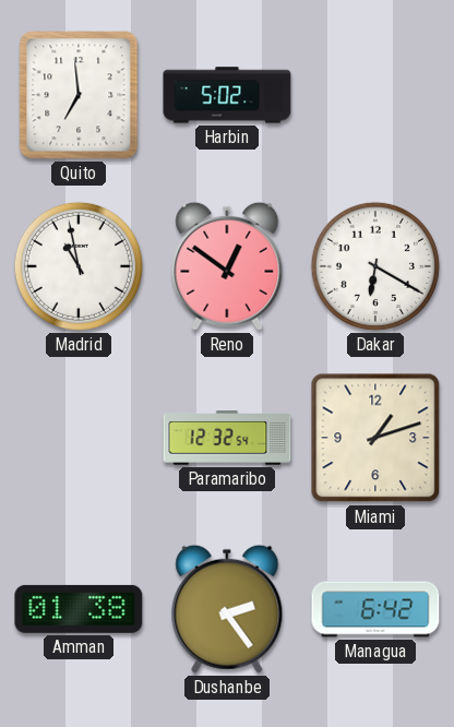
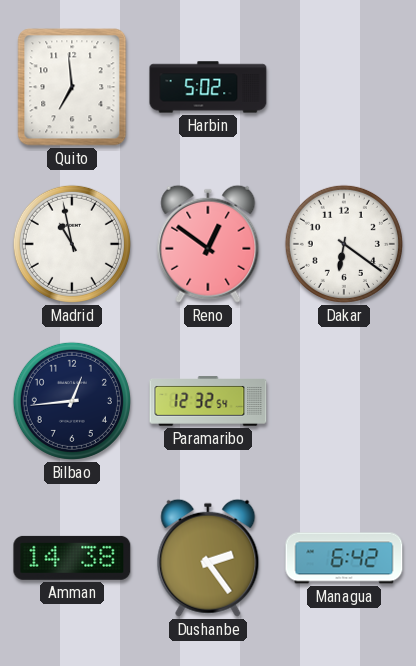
Dakar: 6:20 -> 6:21
Bilbao: none -> 12:44
Miami: 1:12 -> none
Amman: 01:38 -> 14:38
